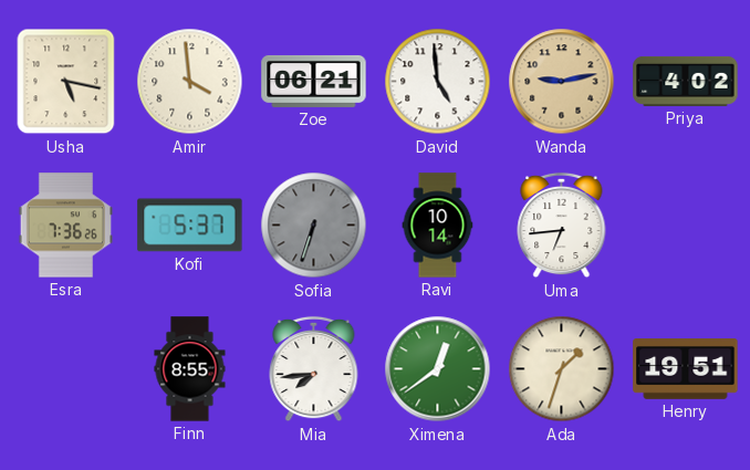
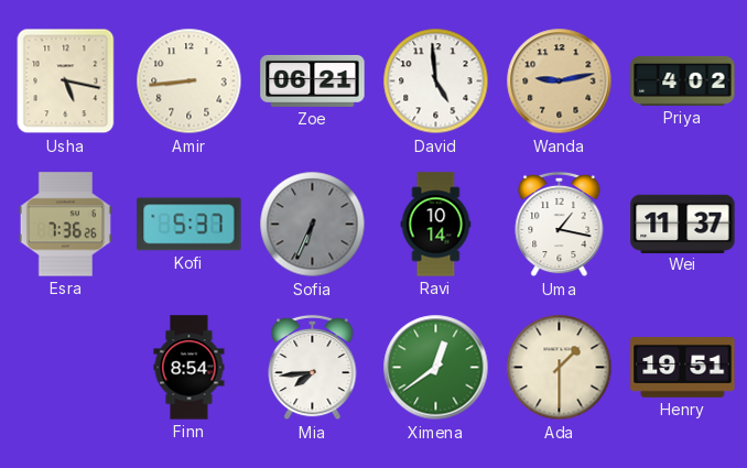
Amir: 3:59 -> 8:44
Sofia: 6:33 -> 6:34
Uma: 6:44 -> 1:17
Wei: none -> 11:37
Finn: 8:55 -> 8:54
Ada: 1:33 -> 1:30
